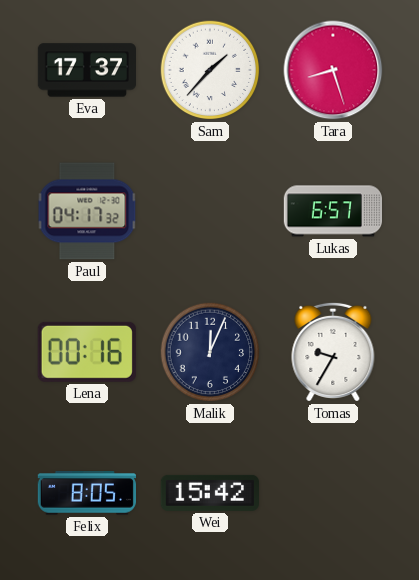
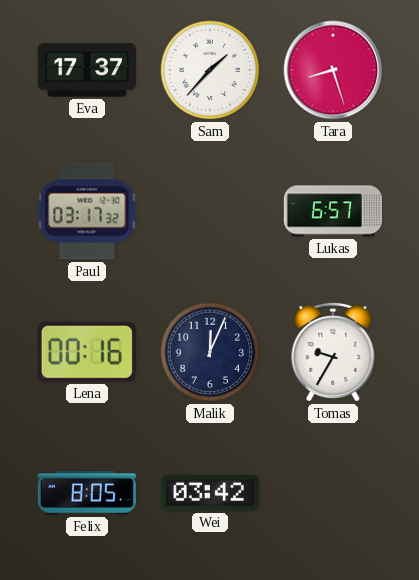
Paul: 04:17 -> 03:17
Wei: 15:42 -> 03:42
